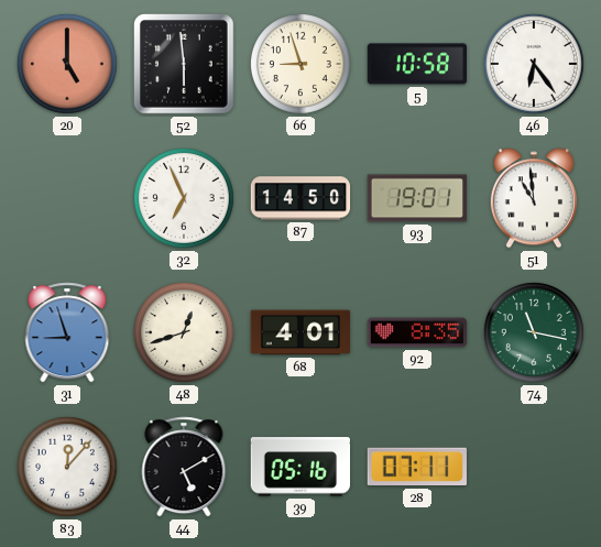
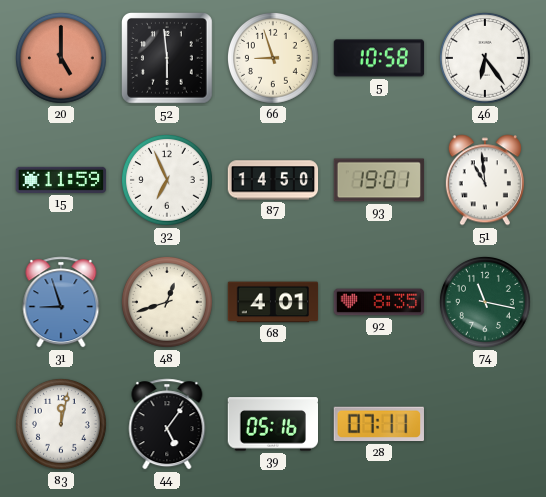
15: none -> 11:59
83: 12:07 -> 12:02
44: 5:10 -> 5:06
